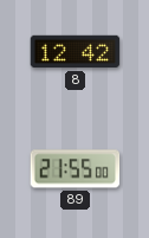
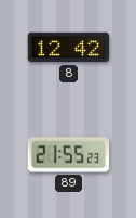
89: 21:55:00 -> 21:55:23
